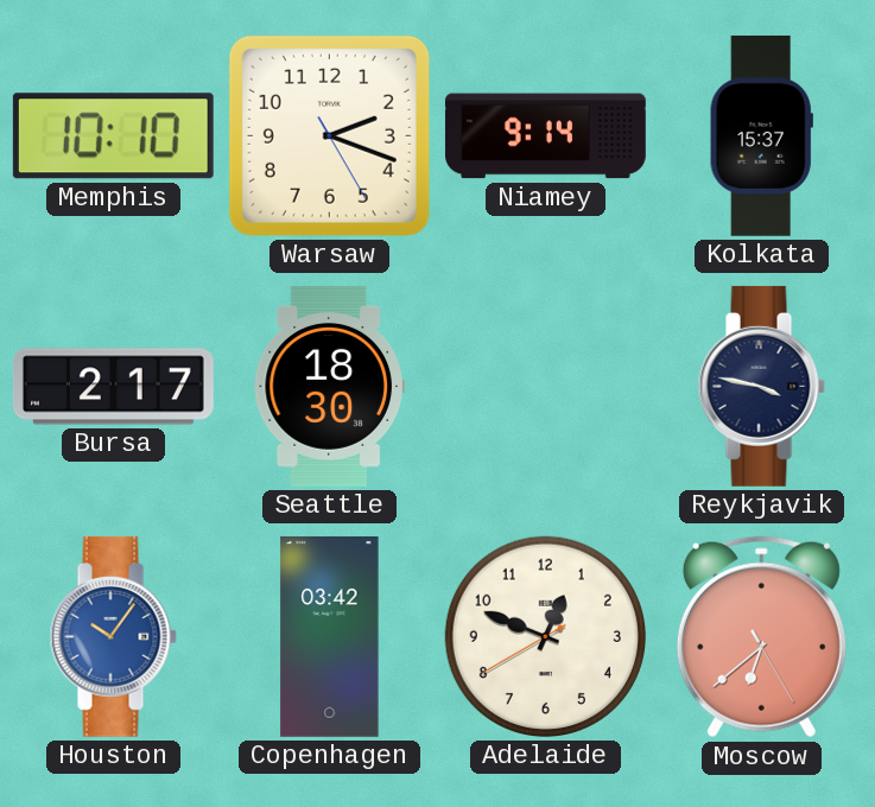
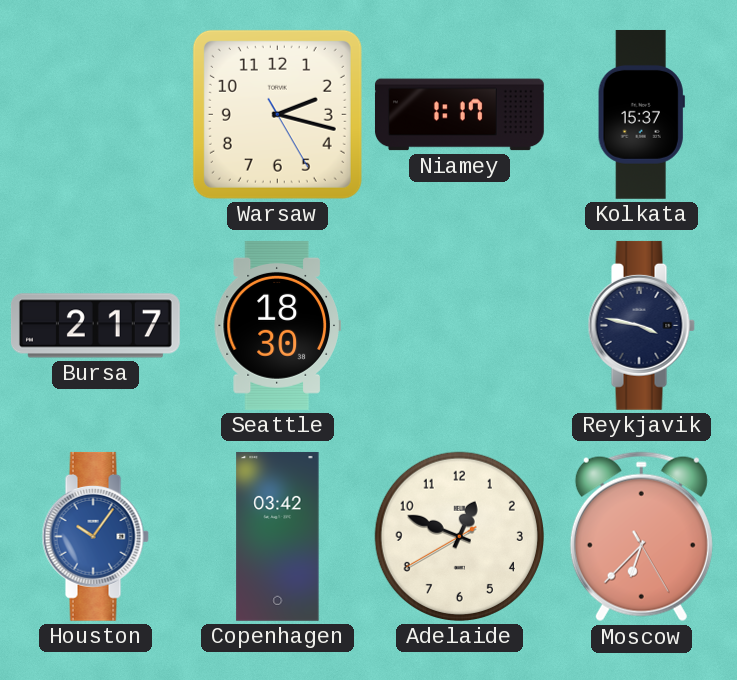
Memphis: 10:10 -> none
Warsaw: 2:18 -> 2:17
Niamey: 9:14 -> 1:17
Moscow: 6:38 -> 6:37
